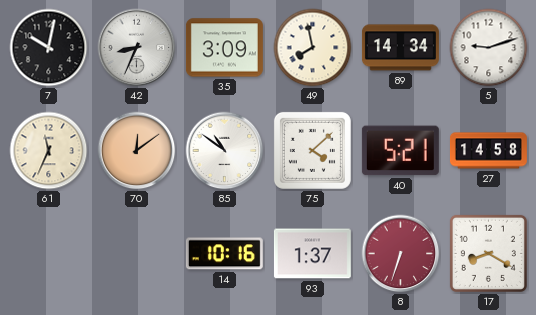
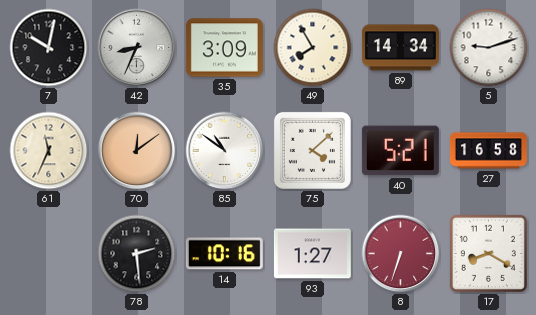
49: 7:58 -> 7:55
27: 14:58 -> 16:58
78: none -> 2:29
93: 1:37 -> 1:27
